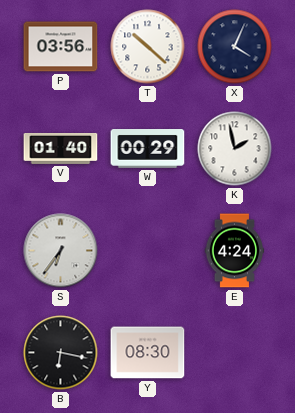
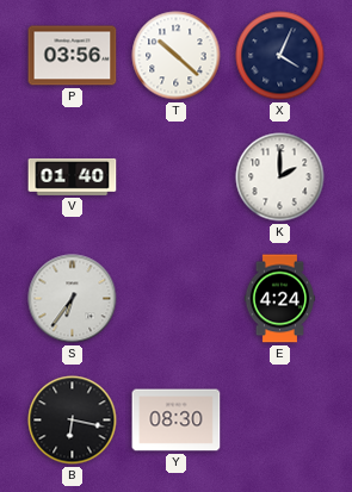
W: 00:29 -> none
K: 1:58 -> 2:00
